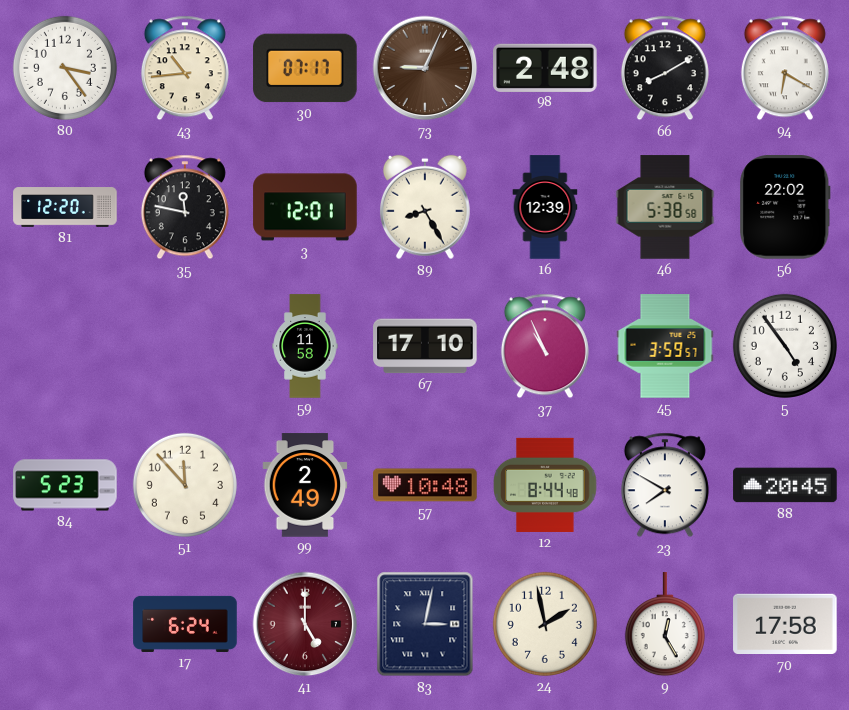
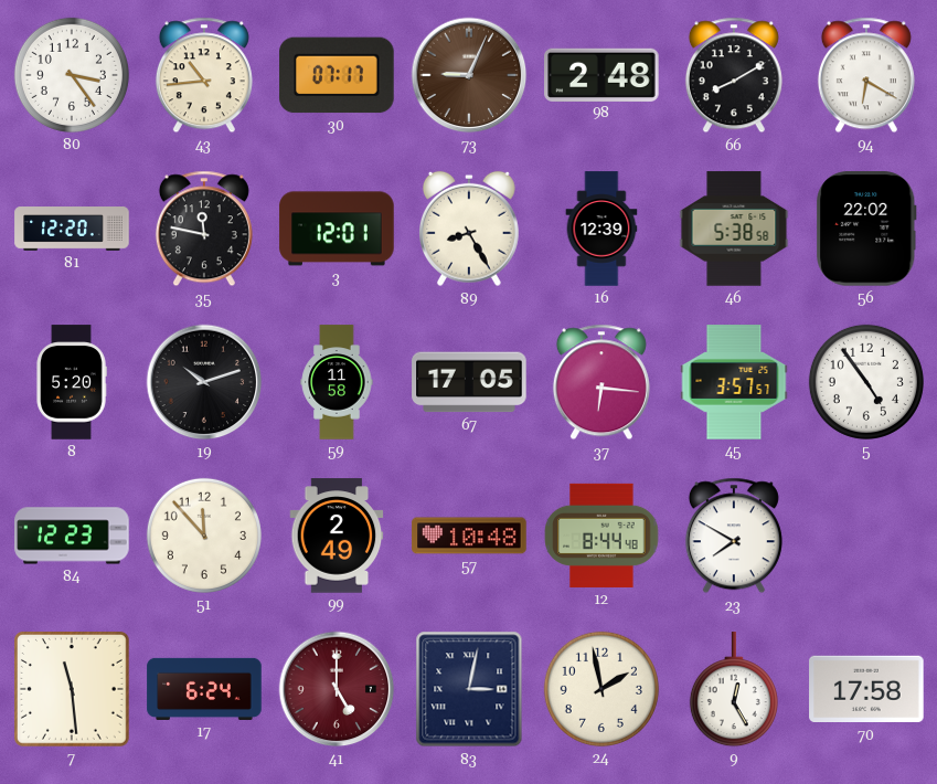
8: none -> 5:20
19: none -> 10:12
67: 17:10 -> 17:05
37: 10:56 -> 6:16
45: 3:59 -> 3:57
84: 5:23 -> 12:23
88: 20:45 -> none
7: none -> 11:29
